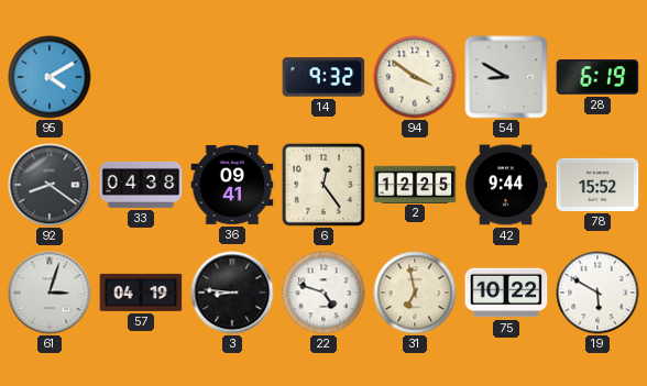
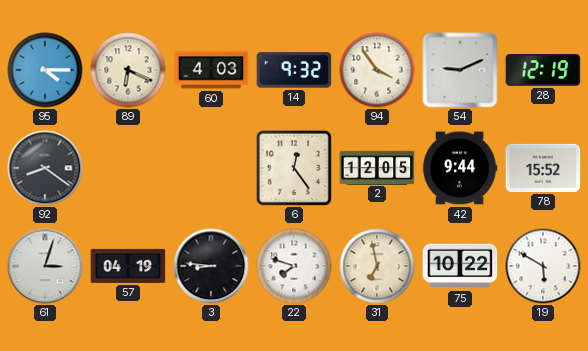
95: 4:10 -> 4:15
89: none -> 6:19
60: none -> 4:03
94: 3:51 -> 3:54
54: 8:50 -> 9:11
28: 6:19 -> 12:19
33: 04:38 -> none
36: 09:41 -> none
2: 12:25 -> 12:05
22: 4:48 -> 7:48
